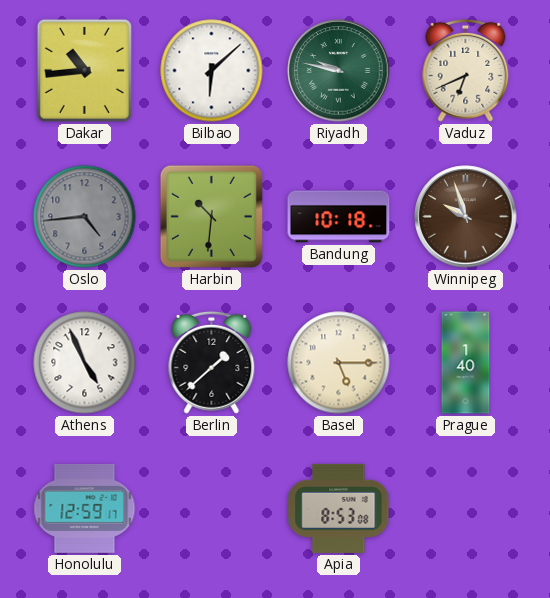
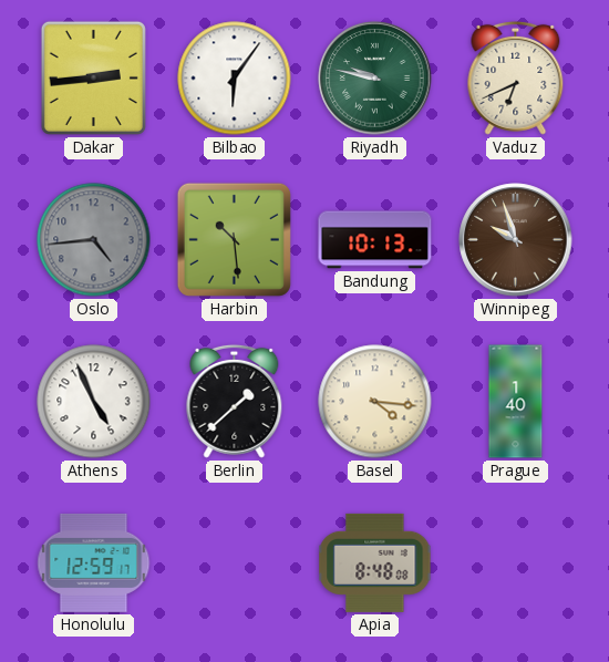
Dakar: 10:44 -> 2:44
Bilbao: 6:08 -> 6:06
Harbin: 10:31 -> 10:29
Bandung: 10:18 -> 10:13
Basel: 5:15 -> 4:16
Apia: 8:53 -> 8:48
